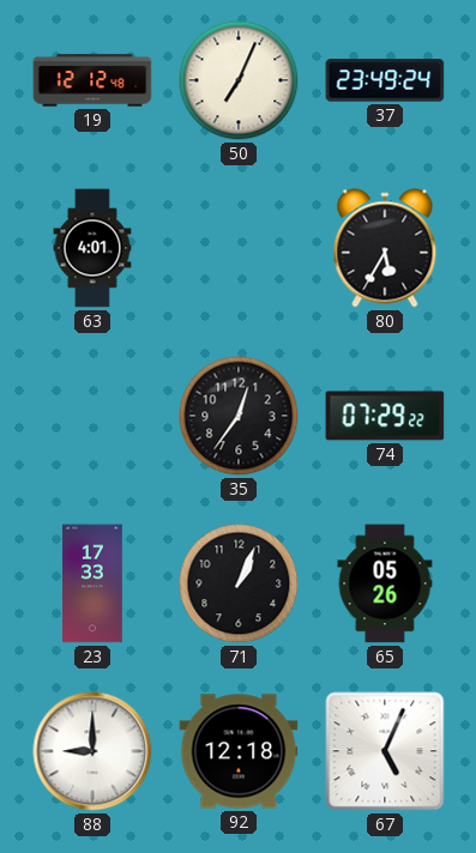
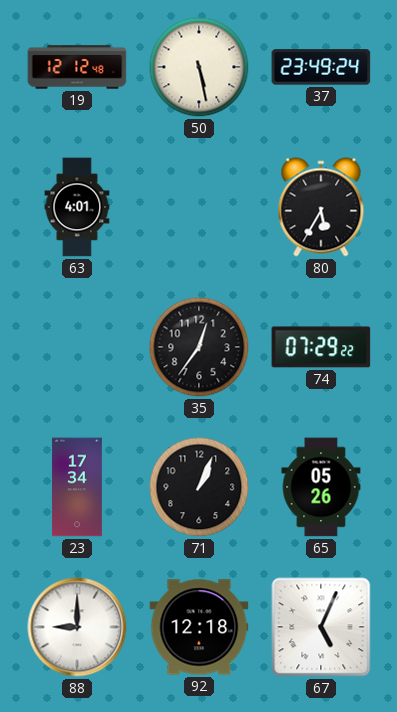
50: 7:04 -> 5:28
23: 17:33 -> 17:34
